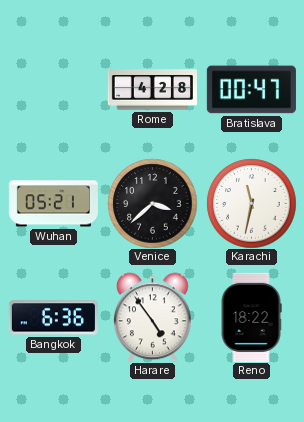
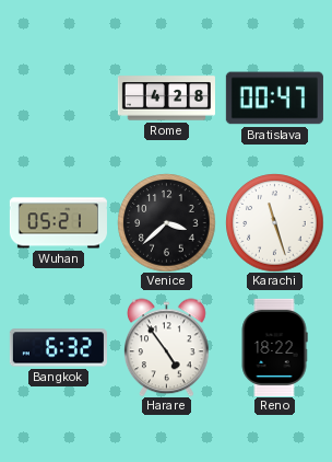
Karachi: 11:32 -> 11:27
Bangkok: 6:36 -> 6:32
